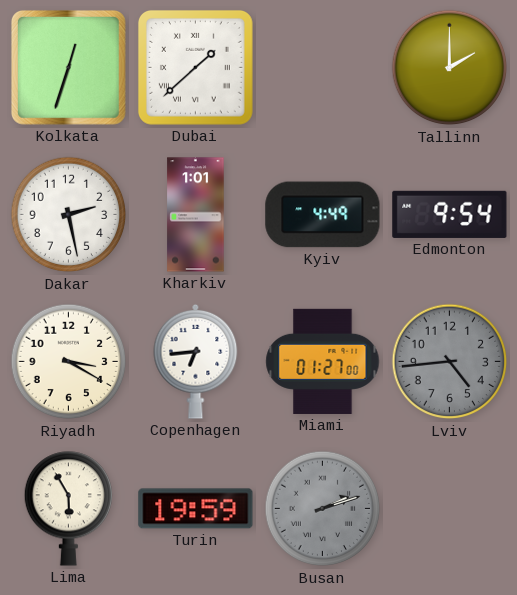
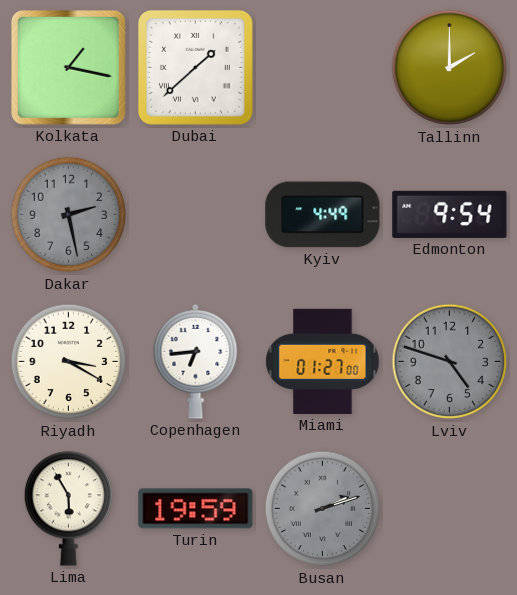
Kolkata: 12:33 -> 1:17
Dakar dial: white -> grey
Kharkiv: 1:01 -> none
Lviv: 4:44 -> 4:48
